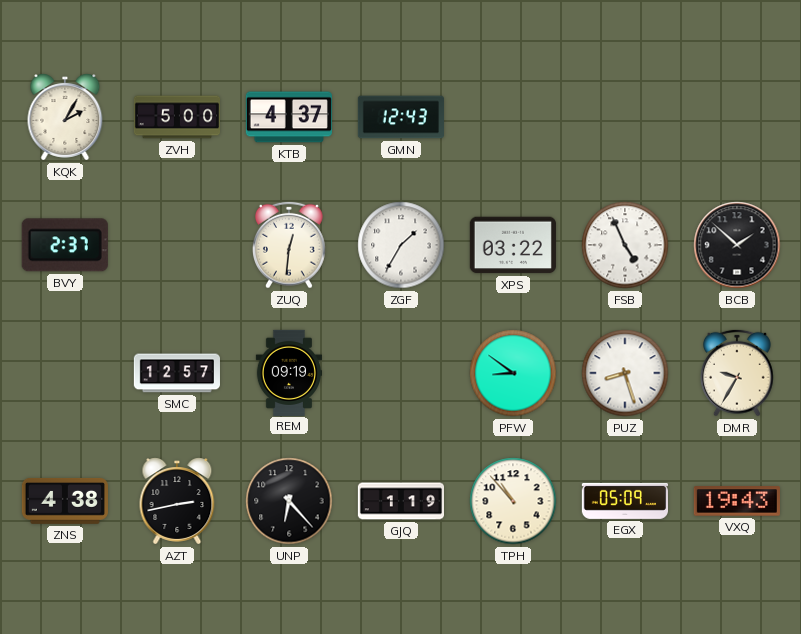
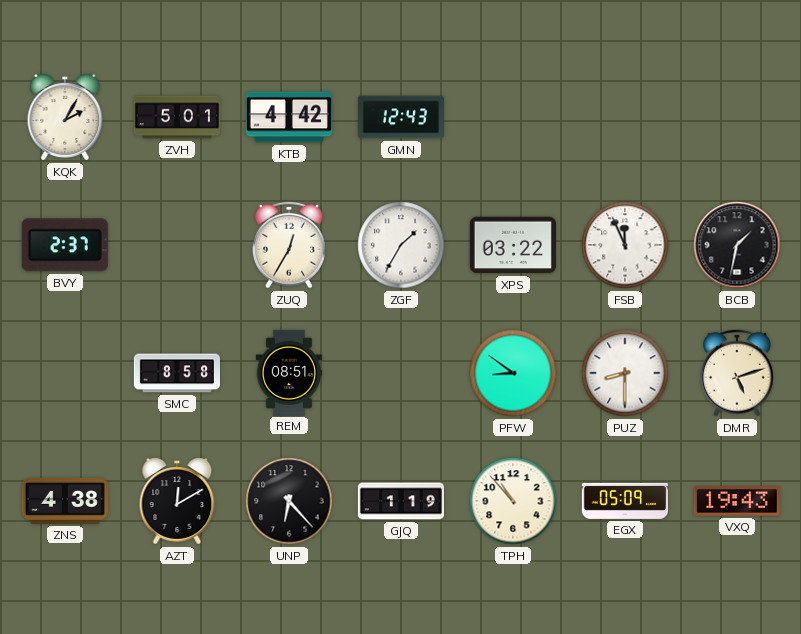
ZVH: 5:00 -> 5:01
KTB: 4:37 -> 4:42
ZUQ: 12:31 -> 12:35
FSB: 4:56 -> 11:56
BCB: 1:52 -> 1:32
SMC: 12:57 -> 8:58
REM: 09:19 -> 08:51
PUZ: 8:27 -> 8:30
DMR: 9:35 -> 5:12
AZT: 2:43 -> 12:10
